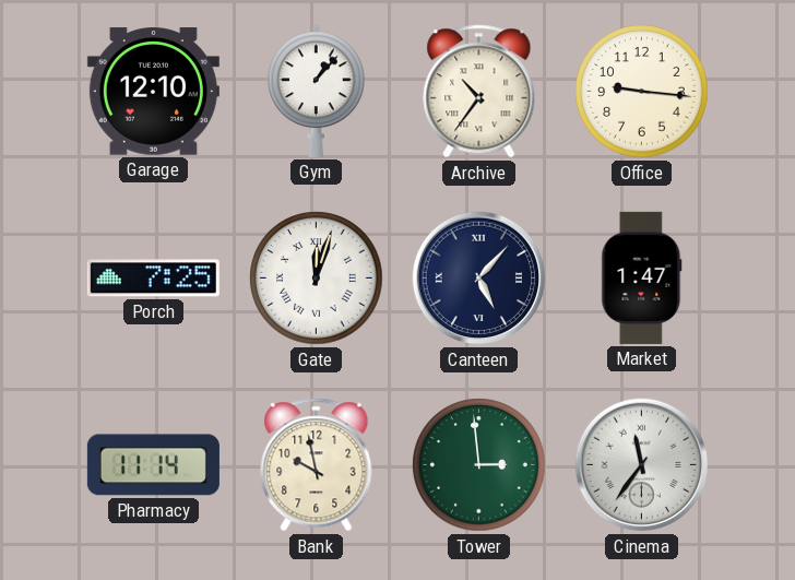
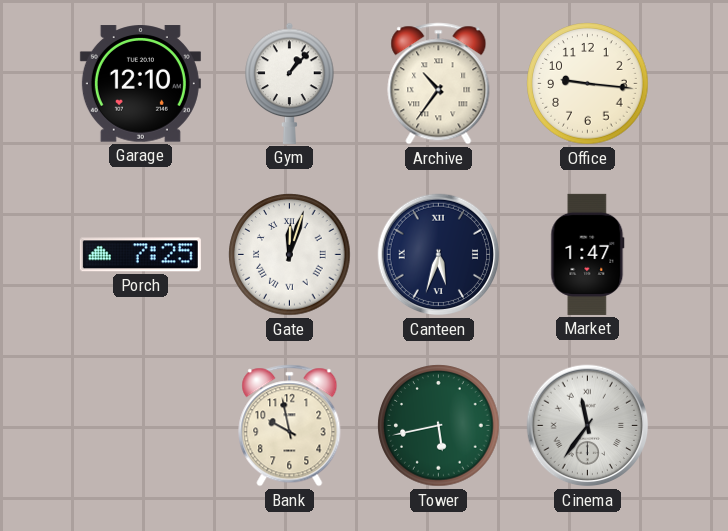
Canteen: 5:07 -> 5:33
Pharmacy: 11:14 -> none
Tower: 2:59 -> 5:43
